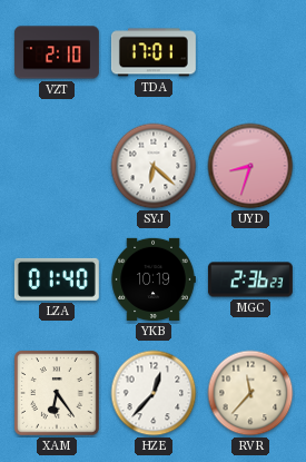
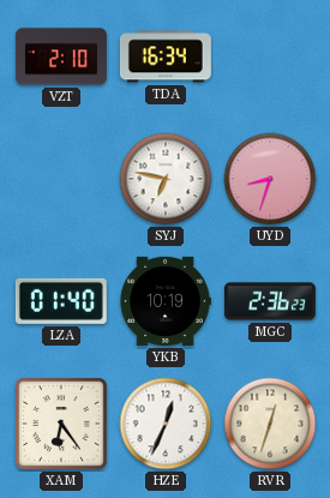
TDA: 17:01 -> 16:34
SYJ: 6:22 -> 6:47
HZE: 12:37 -> 12:34
RVR: 11:37 -> 12:33
